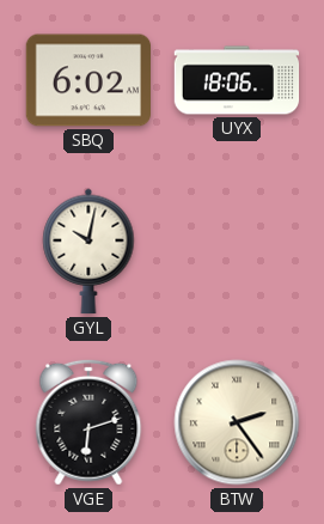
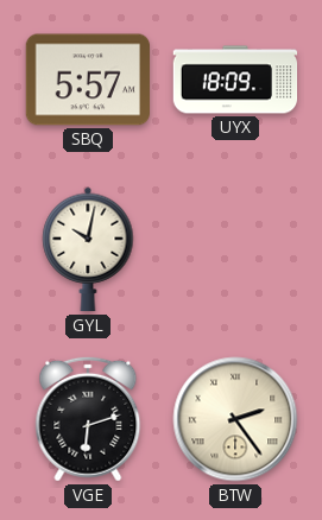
SBQ: 6:02 -> 5:57
UYX: 18:06 -> 18:09
